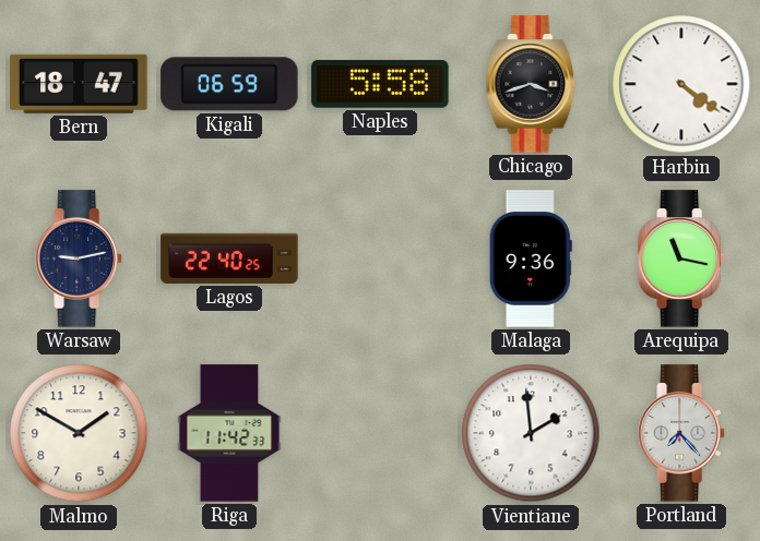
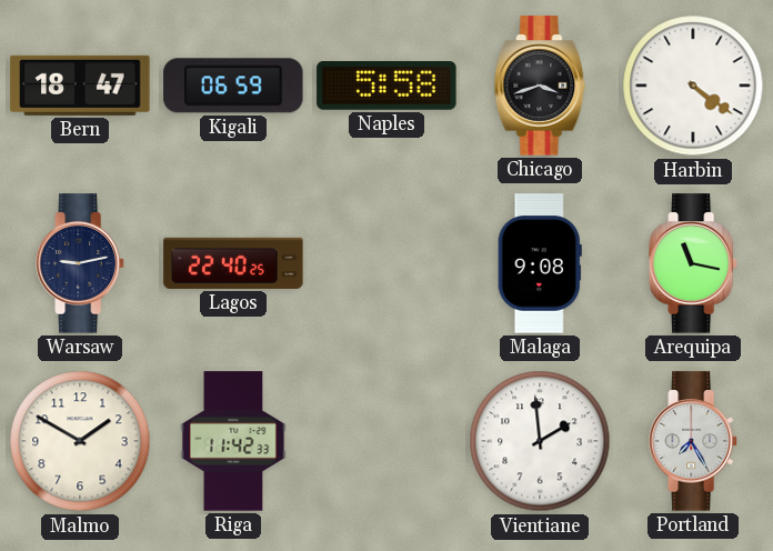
Malaga: 9:36 -> 9:08
Portland: 7:23 -> 7:25
